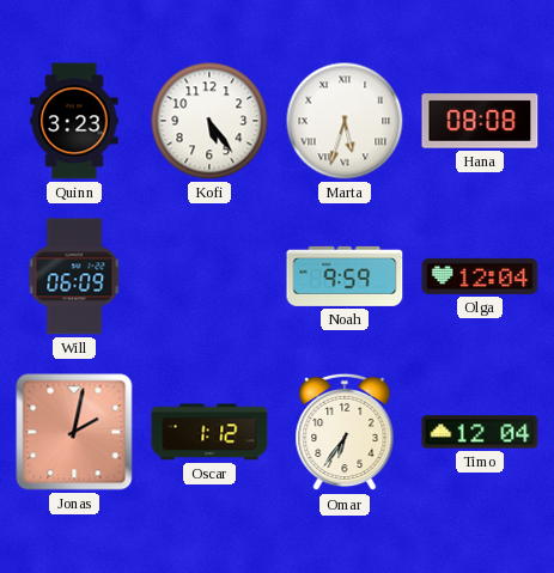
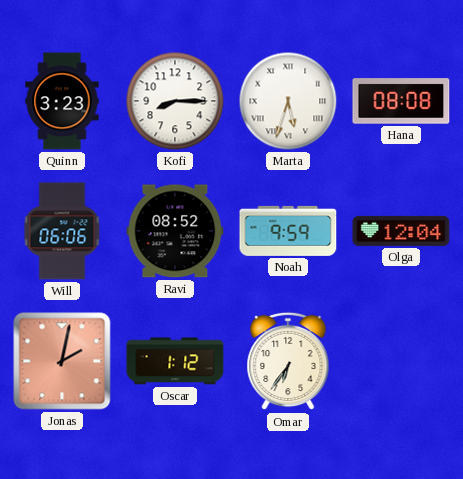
Kofi: 5:24 -> 8:15
Will: 06:09 -> 06:06
Ravi: none -> 08:52
Timo: 12:04 -> none
